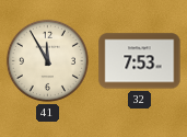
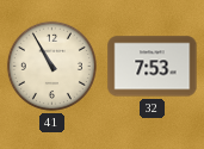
41: 11:55 -> 10:55
